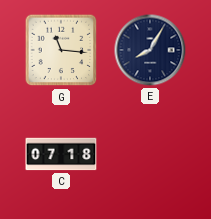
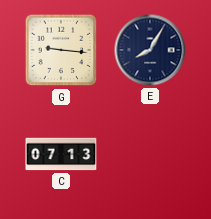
G: 11:16 -> 9:16
C: 07:18 -> 07:13
